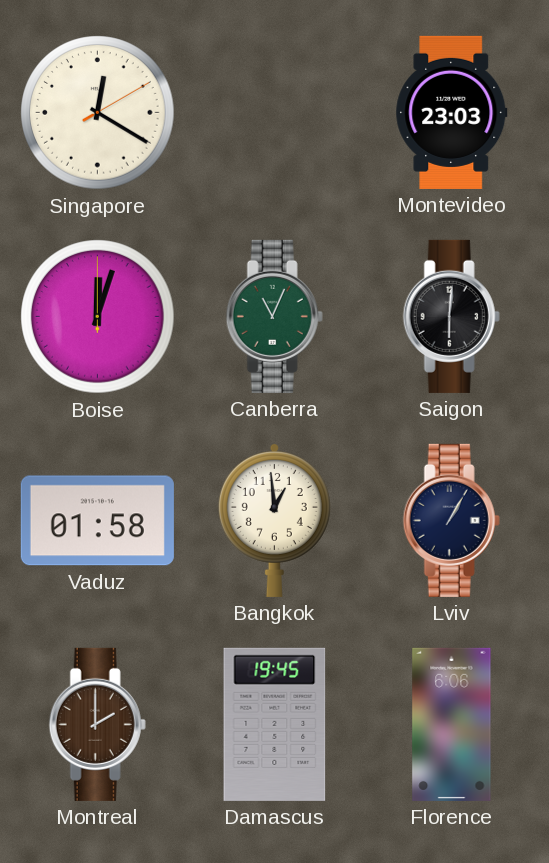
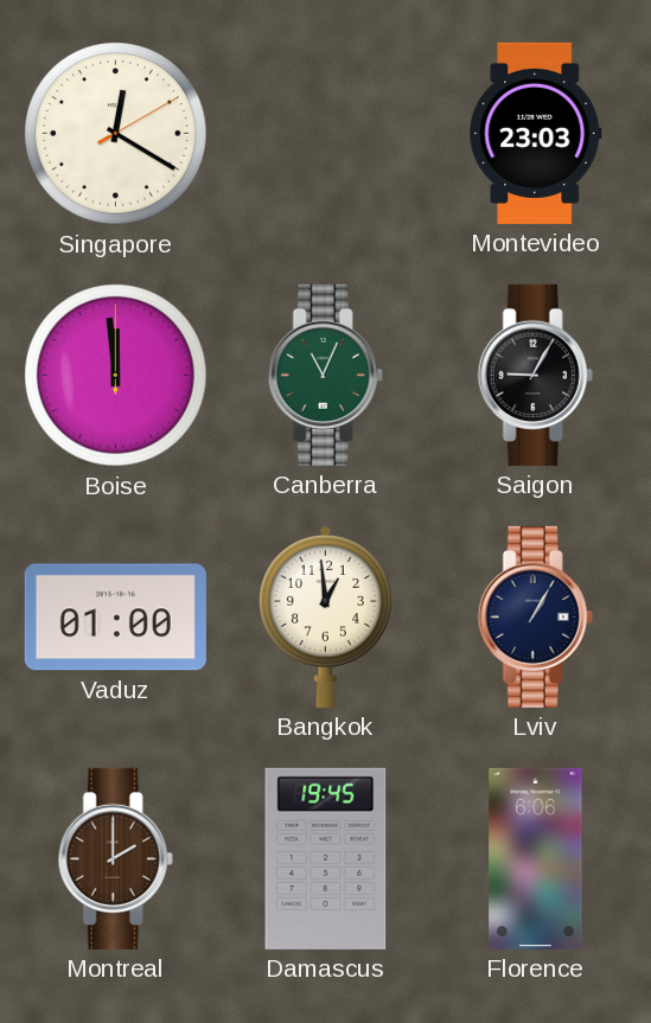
Boise: 12:03 -> 11:59
Saigon: 6:01 -> 9:05
Vaduz: 01:58 -> 01:00
